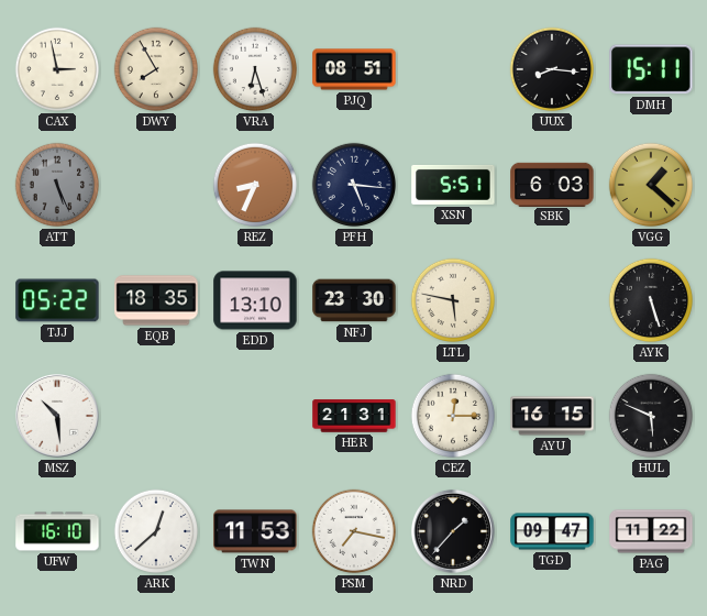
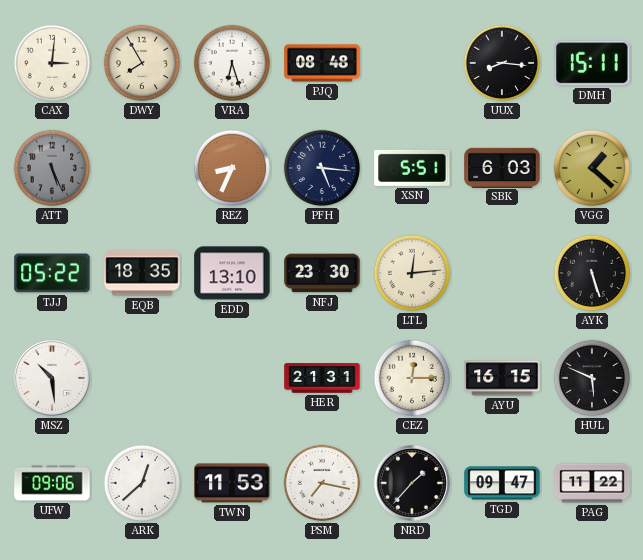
CAX: 2:58 -> 3:01
PJQ: 08:51 -> 08:48
LTL: 5:47 -> 12:14
UFW: 16:10 -> 09:06
